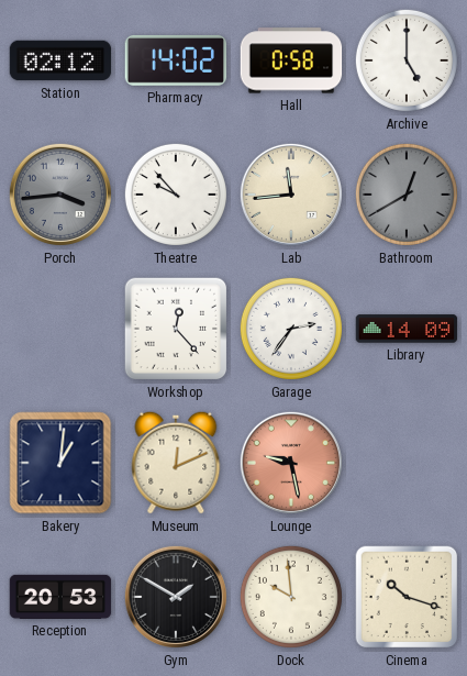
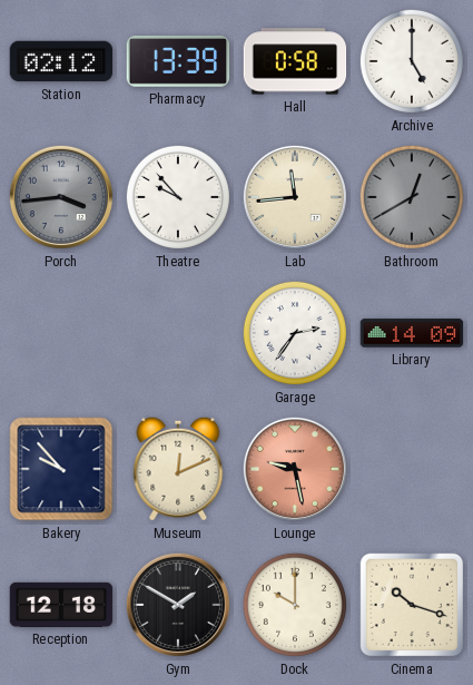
Pharmacy: 14:02 -> 13:39
Workshop: 12:23 -> none
Bakery: 1:01 -> 9:53
Reception: 20:53 -> 12:18
Dock: 9:59 -> 10:00
